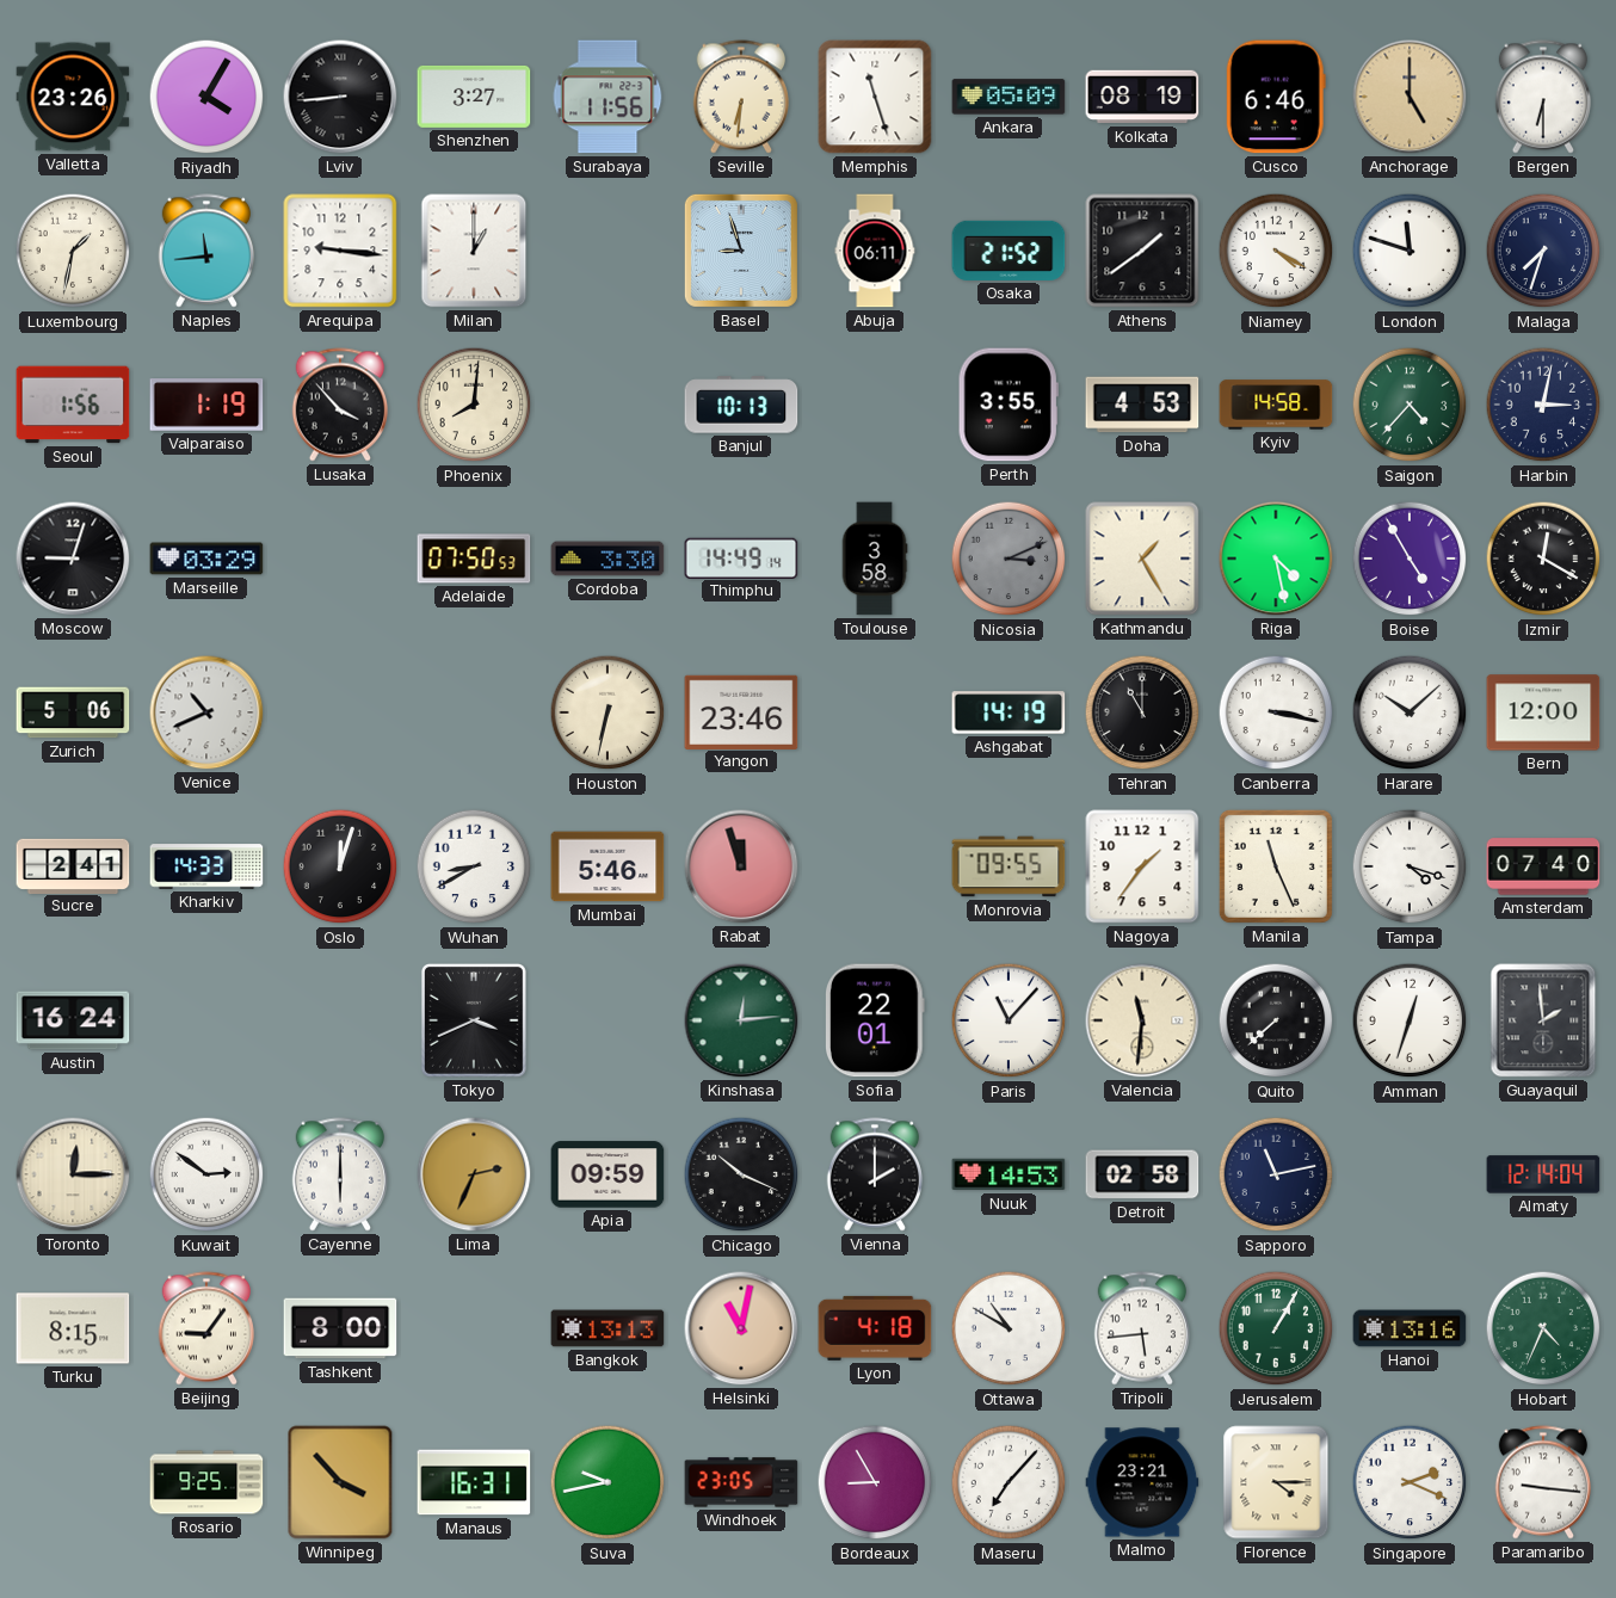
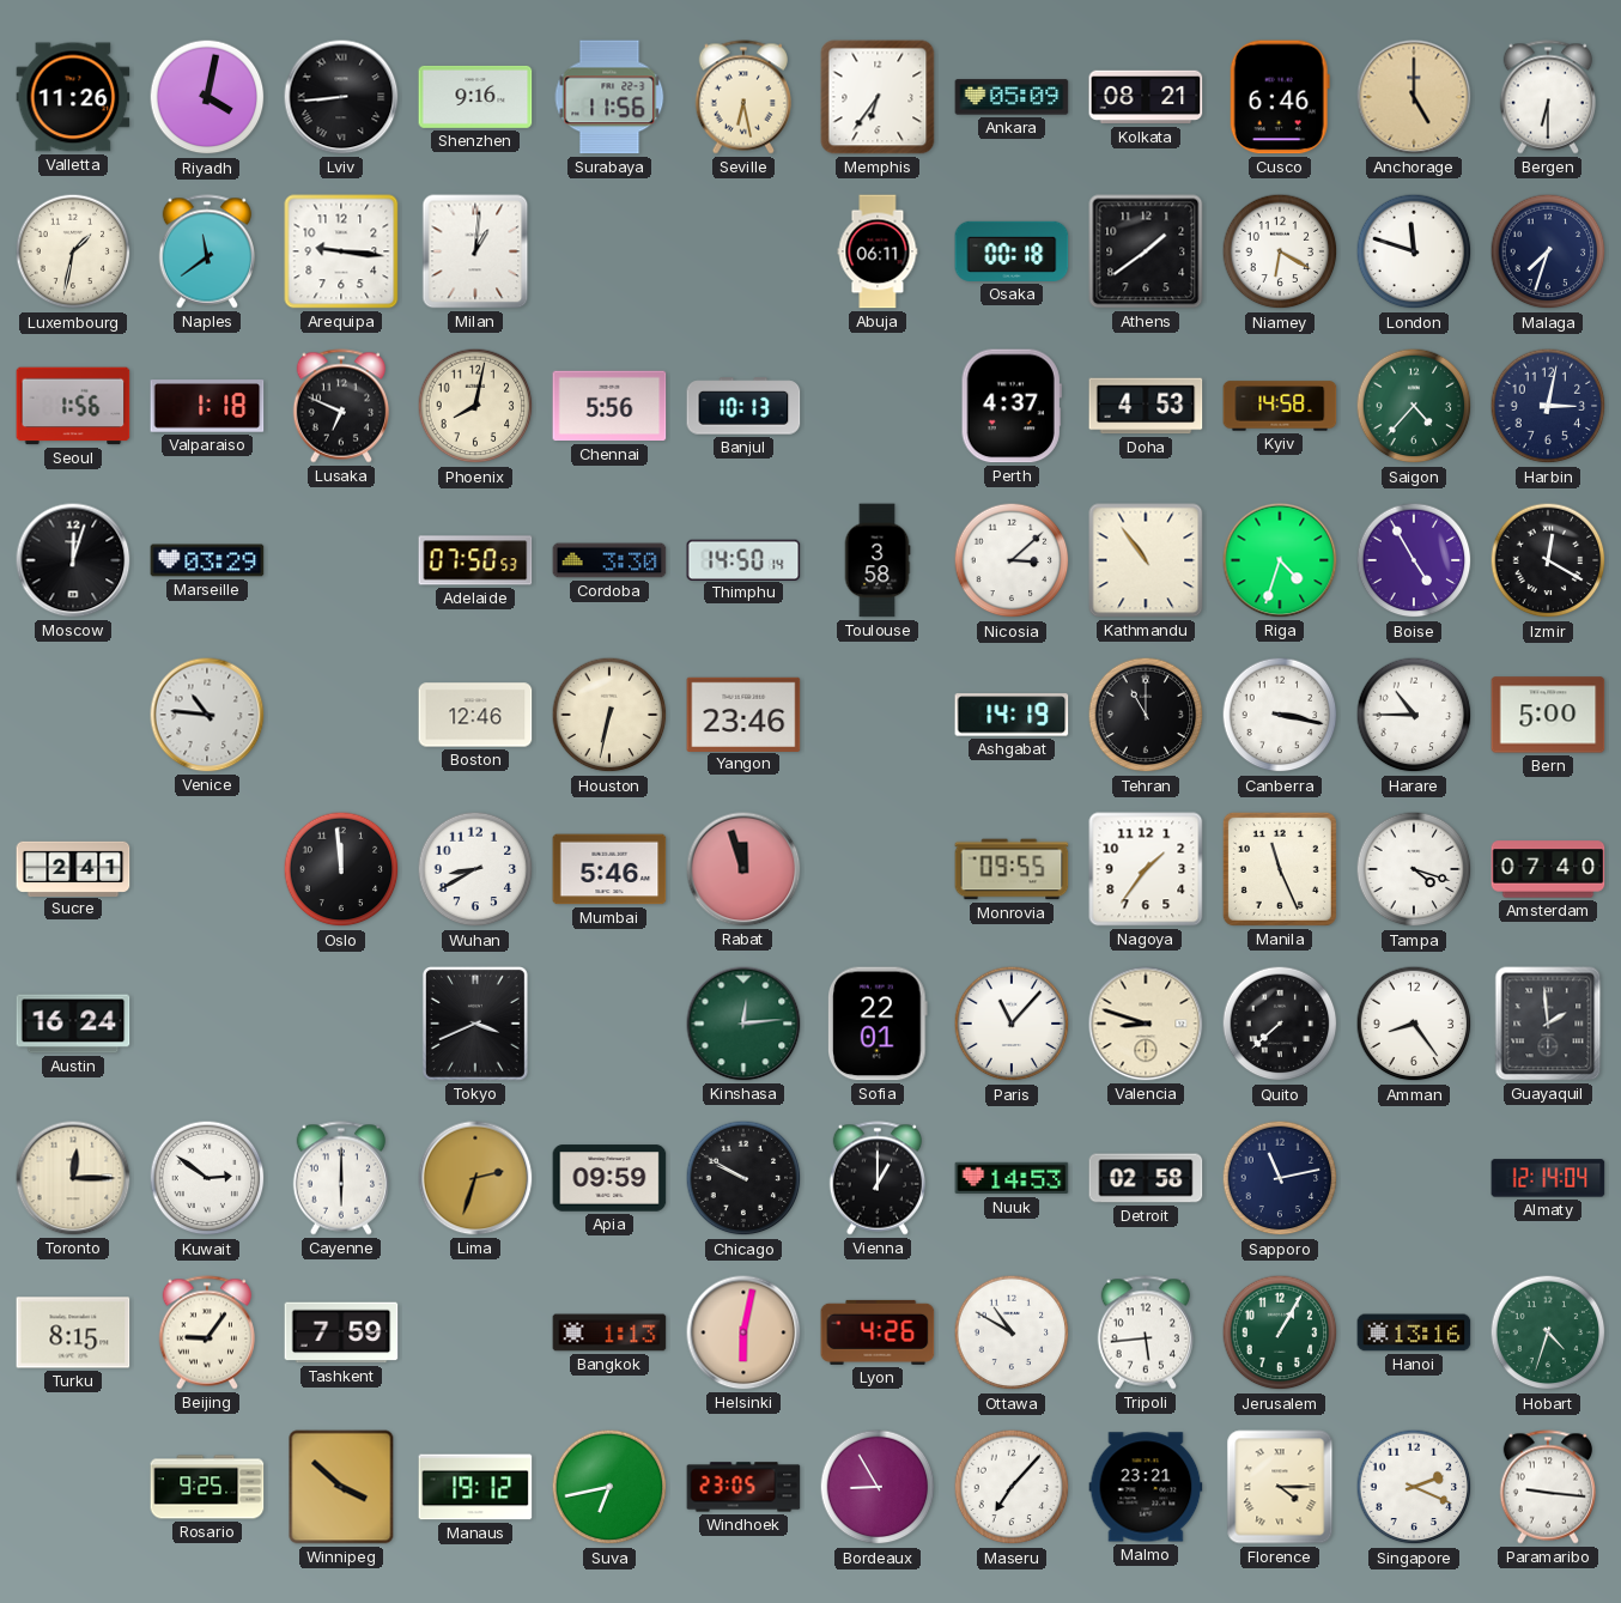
Valletta: 23:26 -> 11:26
Riyadh: 4:05 -> 4:02
Shenzhen: 3:27 -> 9:16
Seville: 6:31 -> 6:28
Memphis: 11:27 -> 6:36
Kolkata: 08:19 -> 08:21
Naples: 11:44 -> 11:39
Milan: 1:00 -> 1:01
Basel: 8:57 -> none
Osaka: 21:52 -> 00:18
Niamey: 4:20 -> 6:20
Valparaiso: 1:19 -> 1:18
Lusaka: 3:53 -> 6:49
Phoenix: 8:01 -> 8:02
Chennai: none -> 5:56
Perth: 3:55 -> 4:37
Moscow: 9:03 -> 12:03
Thimphu: 14:49 -> 14:50
Nicosia: 3:11 -> 3:08
Nicosia dial: grey -> white
Kathmandu: 1:25 -> 10:54
Riga: 4:28 -> 4:33
Zurich: 5:06 -> none
Venice: 10:41 -> 10:46
Boston: none -> 12:46
Harare: 10:08 -> 10:45
Bern: 12:00 -> 5:00
Kharkiv: 14:33 -> none
Oslo: 12:03 -> 11:59
Valencia: 11:31 -> 8:48
Amman: 12:33 -> 8:24
Lima: 2:34 -> 2:33
Chicago: 10:19 -> 9:50
Vienna: 2:00 -> 1:00
Tashkent: 8:00 -> 7:59
Bangkok: 13:13 -> 1:13
Helsinki: 11:02 -> 6:02
Lyon: 4:18 -> 4:26
Hobart: 4:34 -> 4:33
Winnipeg: 3:53 -> 3:52
Manaus: 16:31 -> 19:12
Suva: 9:43 -> 6:43
